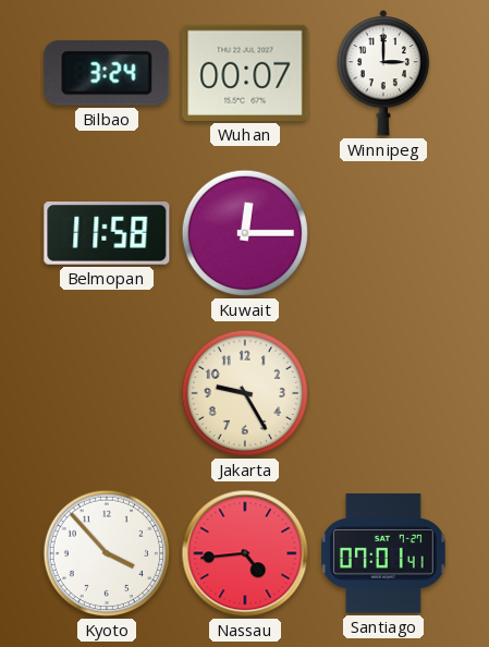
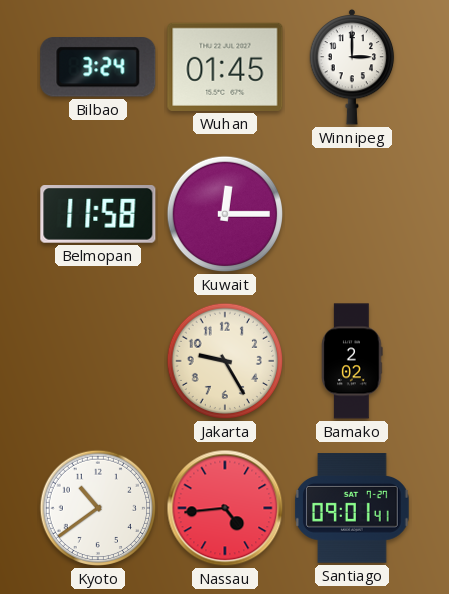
Wuhan: 00:07 -> 01:45
Bamako: none -> 2:02
Kyoto: 3:53 -> 10:39
Santiago: 07:01 -> 09:01
